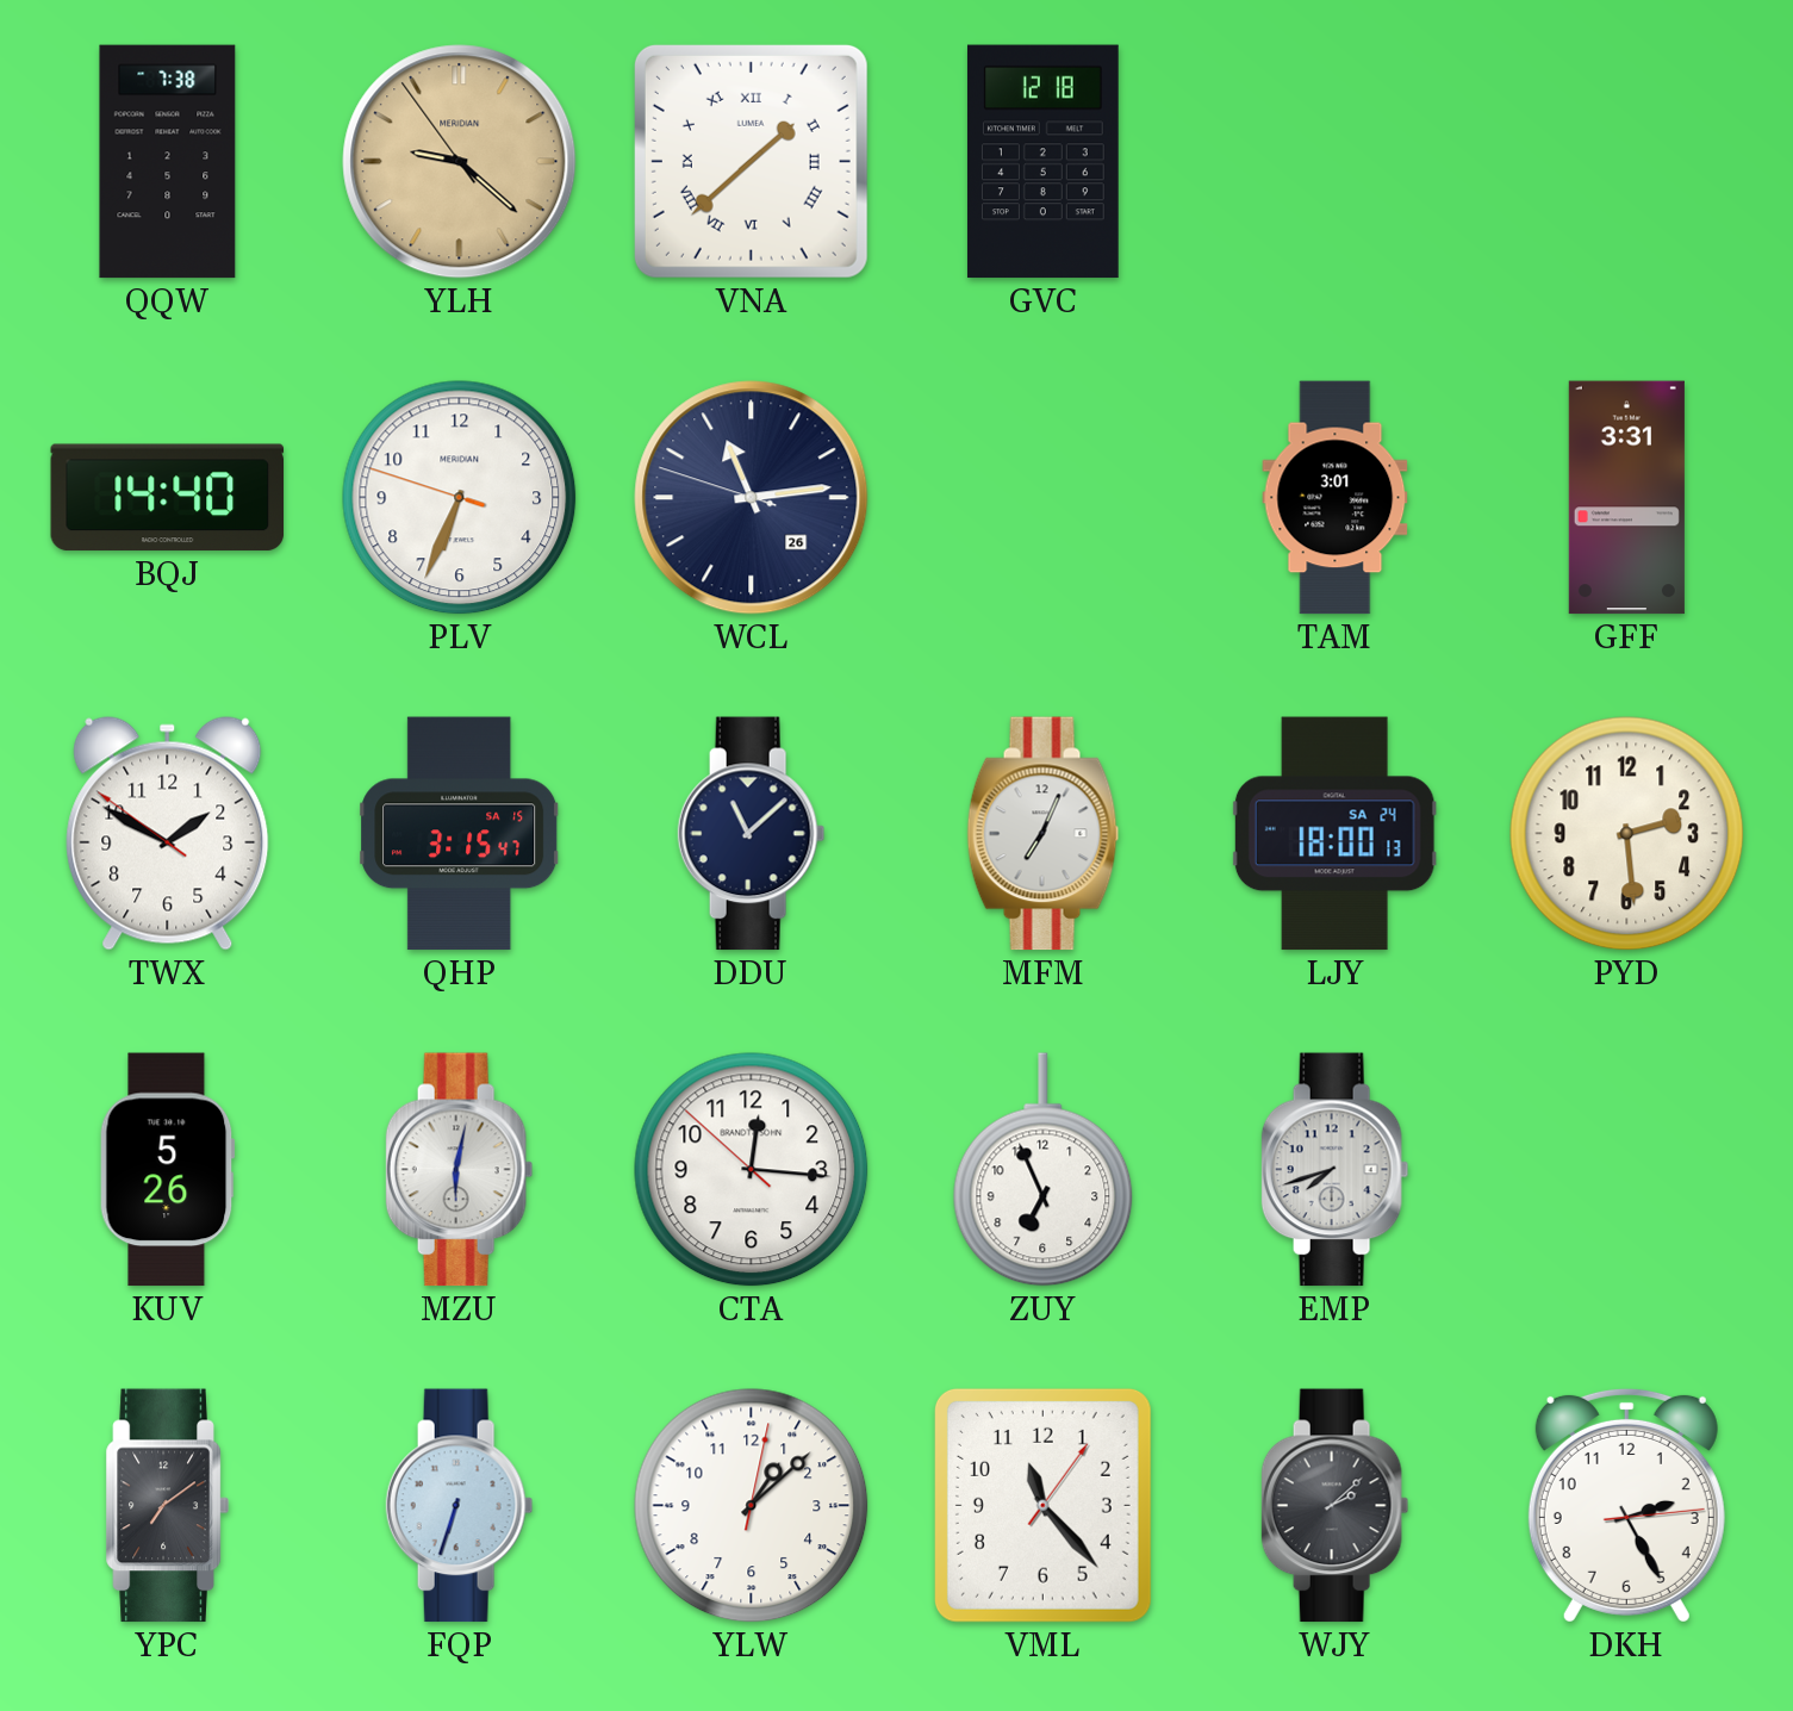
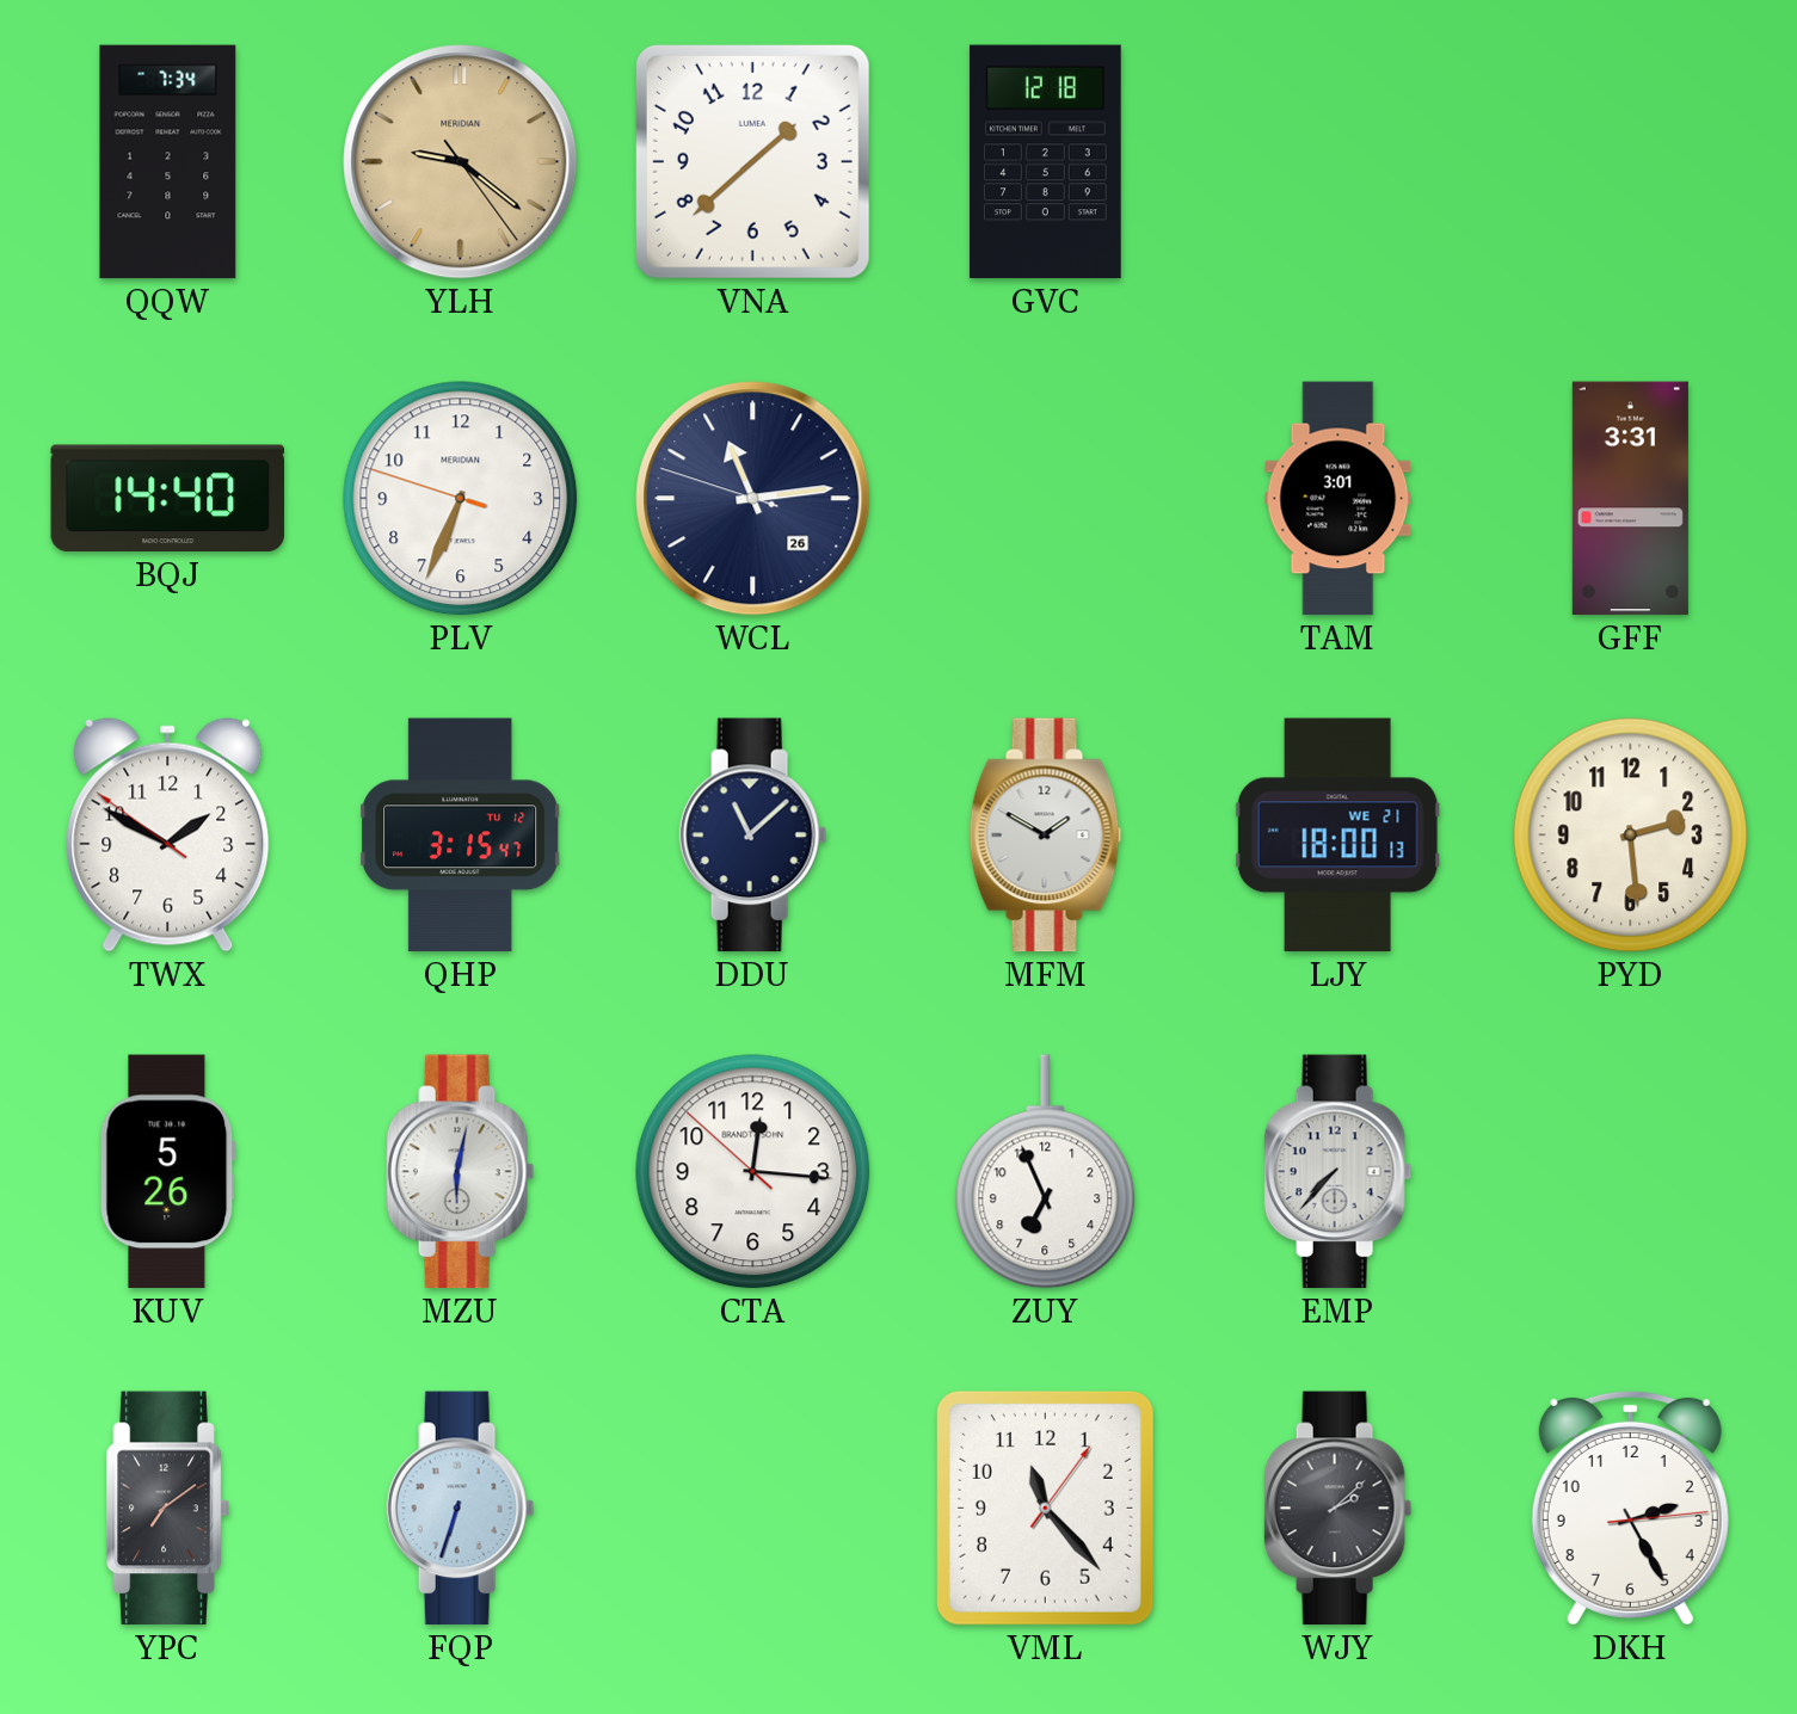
QQW: 7:38 -> 7:34
YLH: 9:21:54 -> 9:21:24
VNA numerals: Roman -> Arabic
QHP date: SA 15 -> TU 12
MFM: 7:04 -> 1:50
LJY date: SA 24 -> WE 21
EMP: 7:42 -> 7:37
YLW: 1:08 -> none
